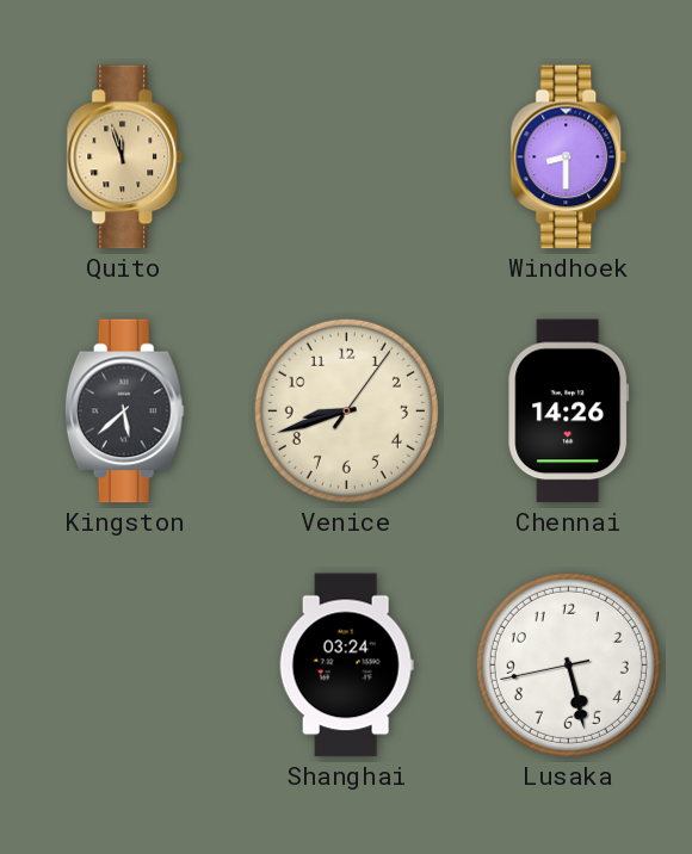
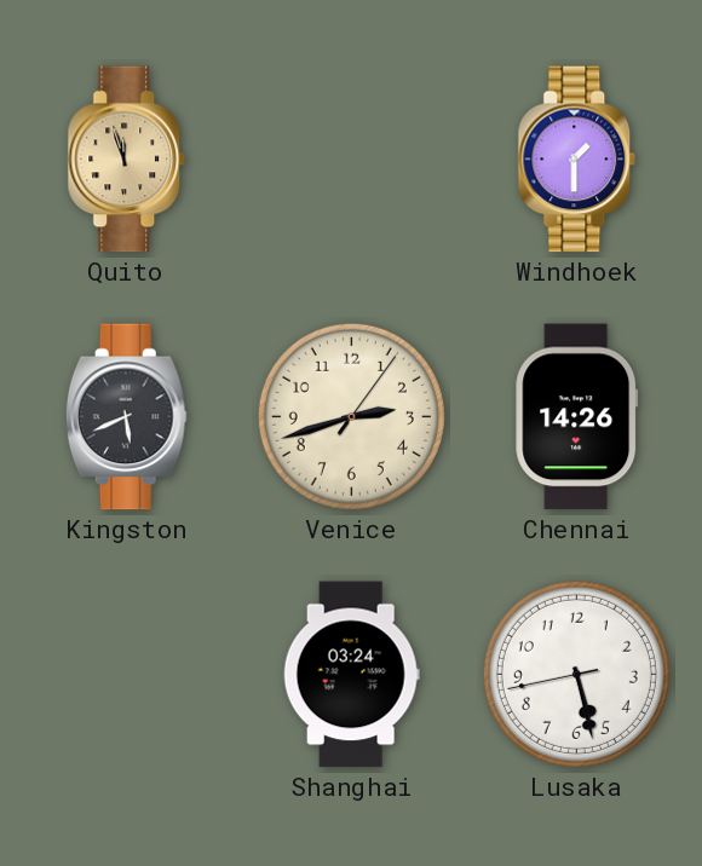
Windhoek: 8:30 -> 1:30
Kingston: 5:38 -> 5:41
Venice: 8:42 -> 2:42
